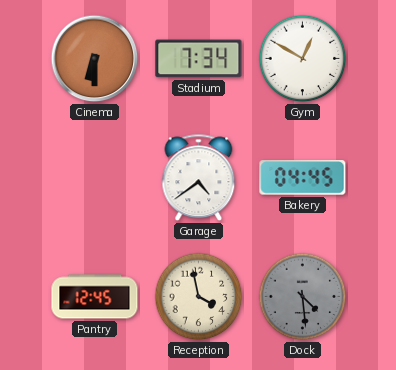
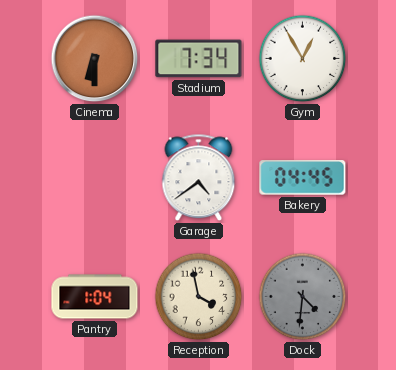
Gym: 12:50 -> 12:55
Pantry: 12:45 -> 1:04
Dock: 4:29 -> 4:31
